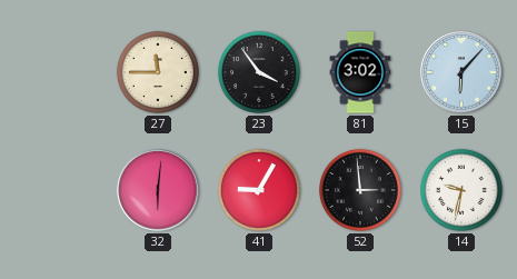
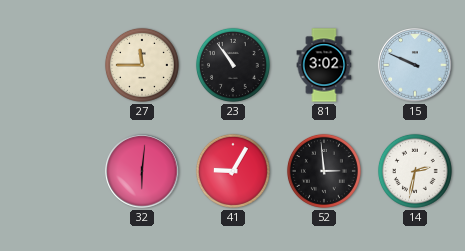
23: 3:54 -> 10:54
15: 6:07 -> 9:49
14: 9:32 -> 2:32
